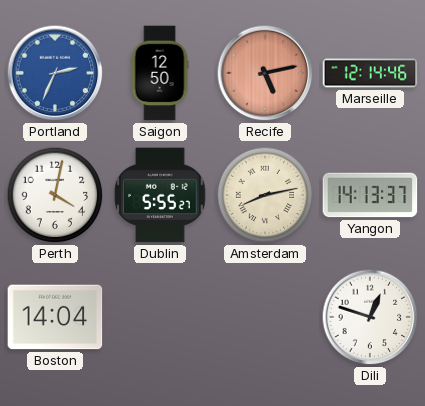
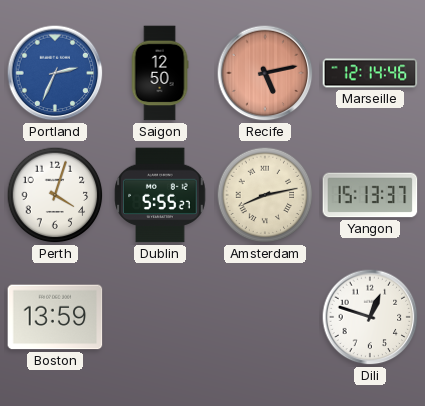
Perth: 4:02 -> 4:03
Yangon: 14:13 -> 15:13
Boston: 14:04 -> 13:59
